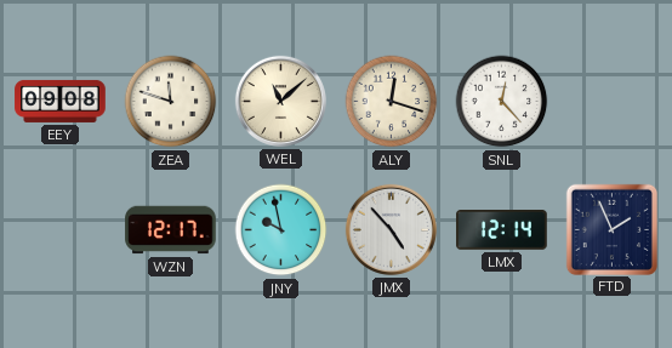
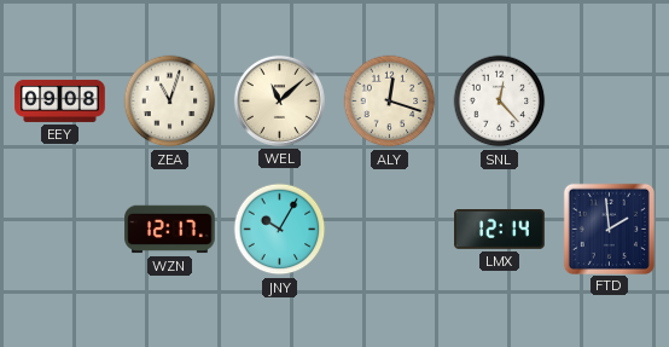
ZEA: 11:48 -> 11:03
JNY: 9:58 -> 10:05
JMX: 4:53 -> none
FTD: 1:56 -> 1:59
